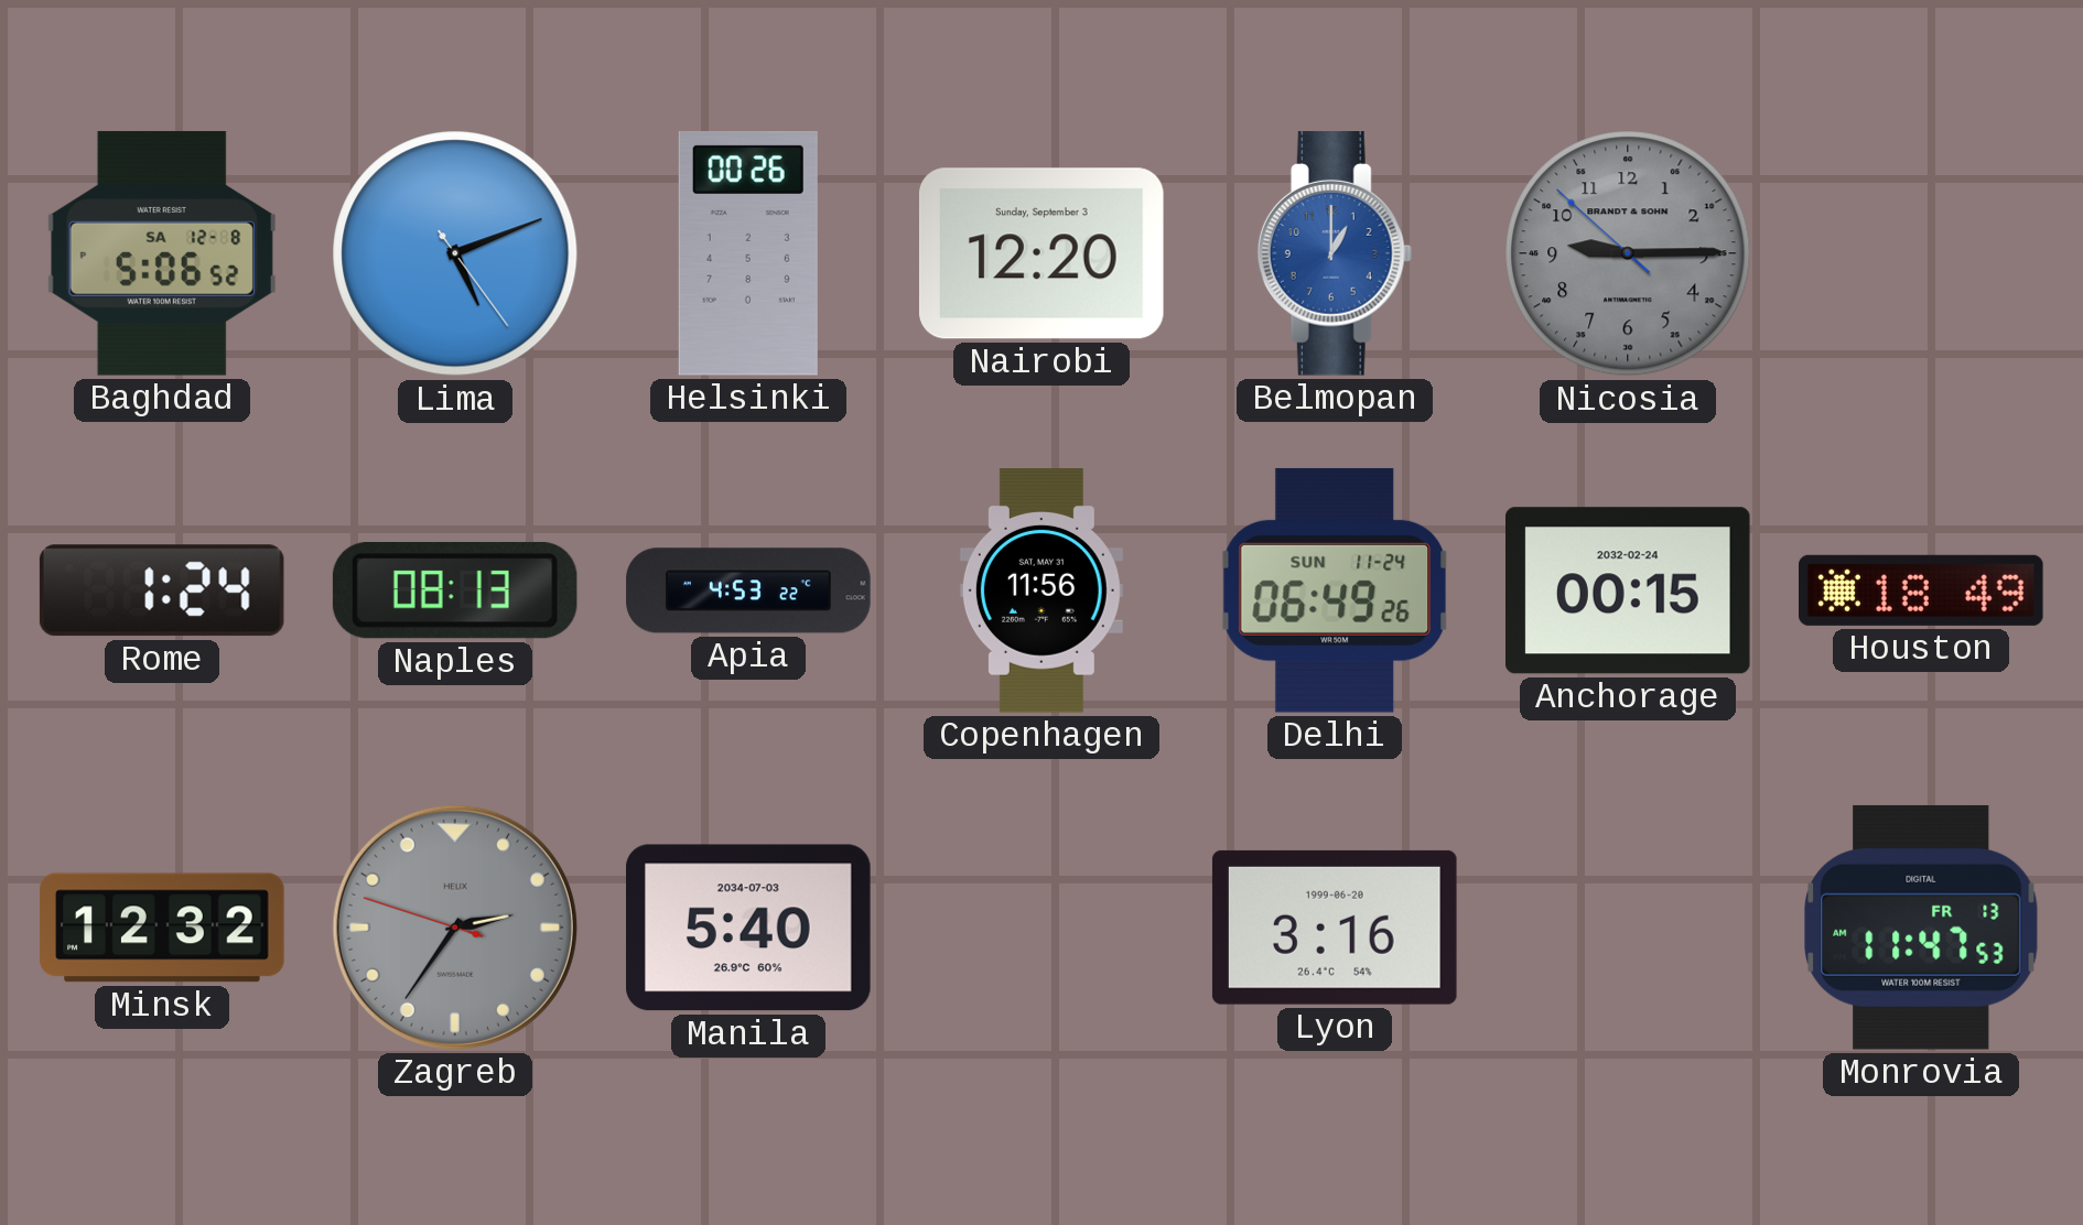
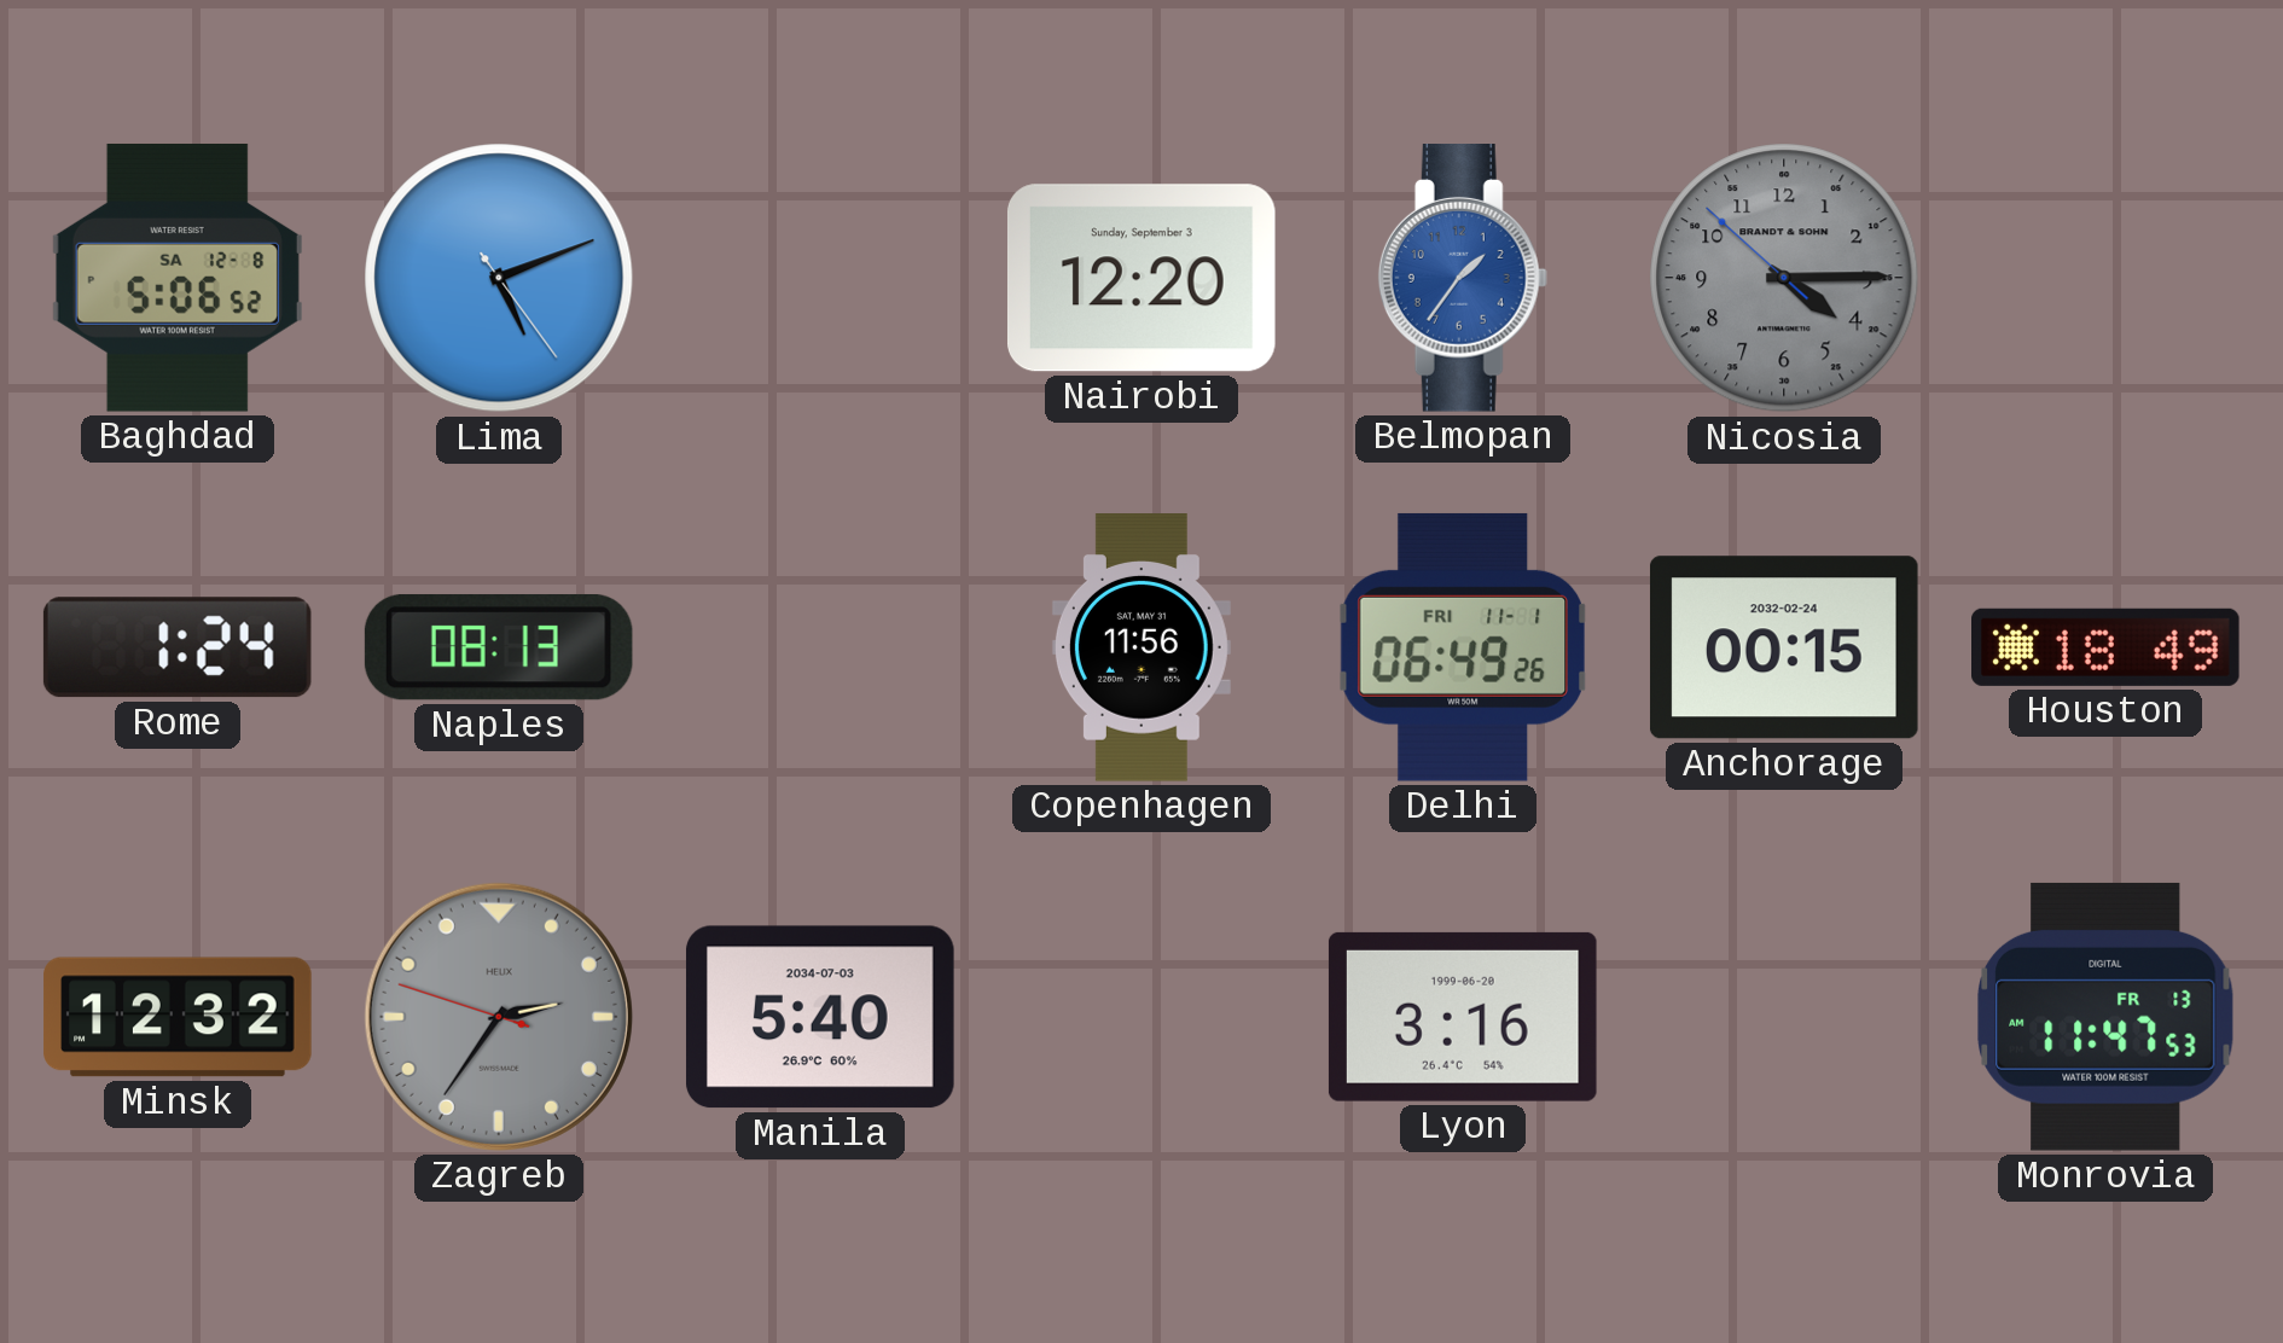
Helsinki: 00:26 -> none
Belmopan: 1:00 -> 1:36
Nicosia: 9:14 -> 4:14
Apia: 4:53 -> none
Delhi date: SUN 11-24 -> FRI 11-1
